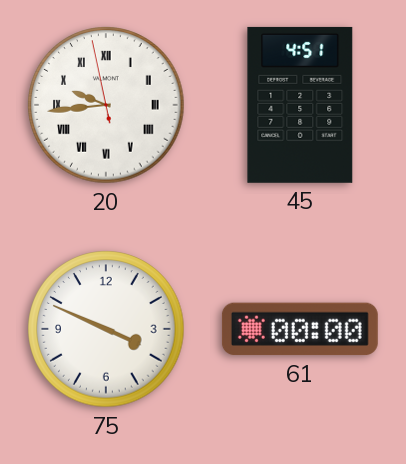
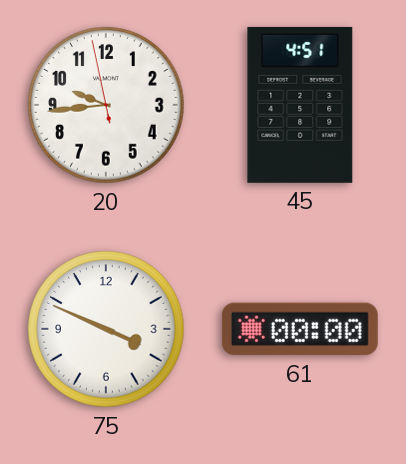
20 numerals: Roman -> Arabic
